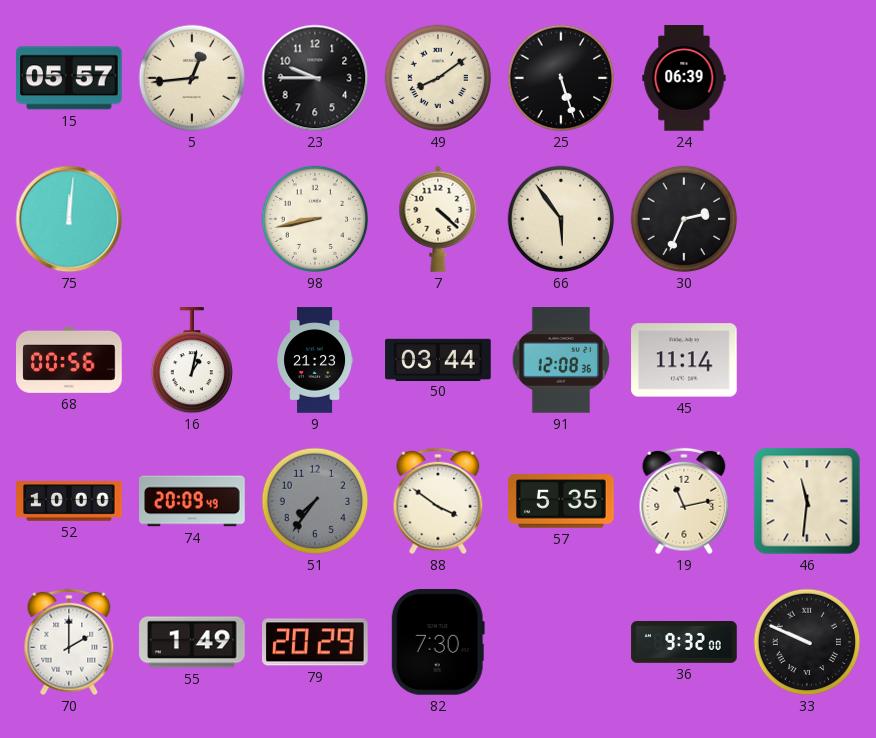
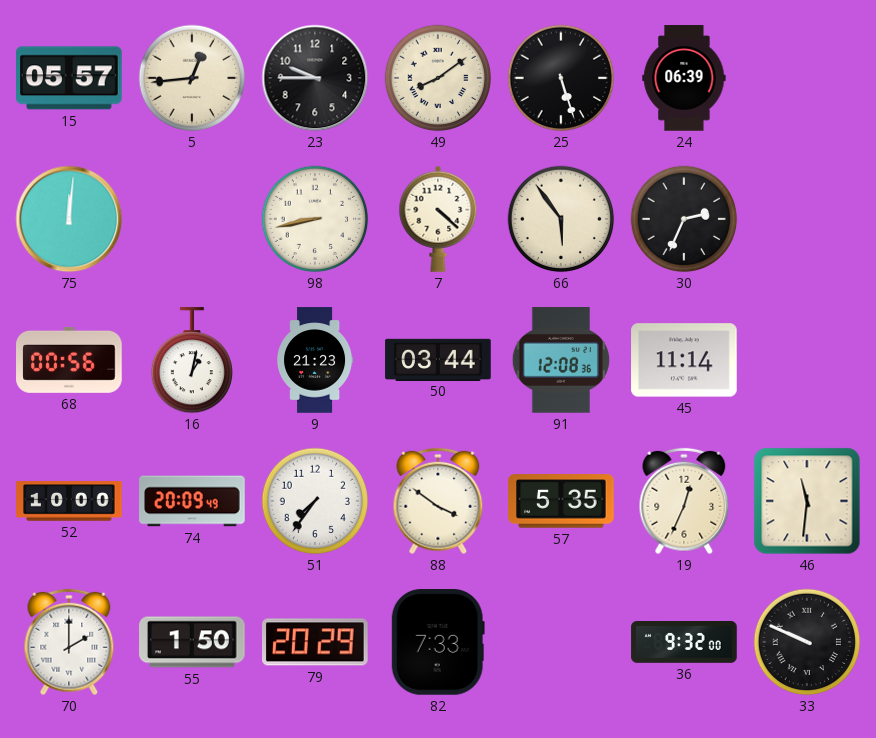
51 dial: grey -> white
19: 11:13 -> 12:34
55: 1:49 -> 1:50
82: 7:30 -> 7:33
